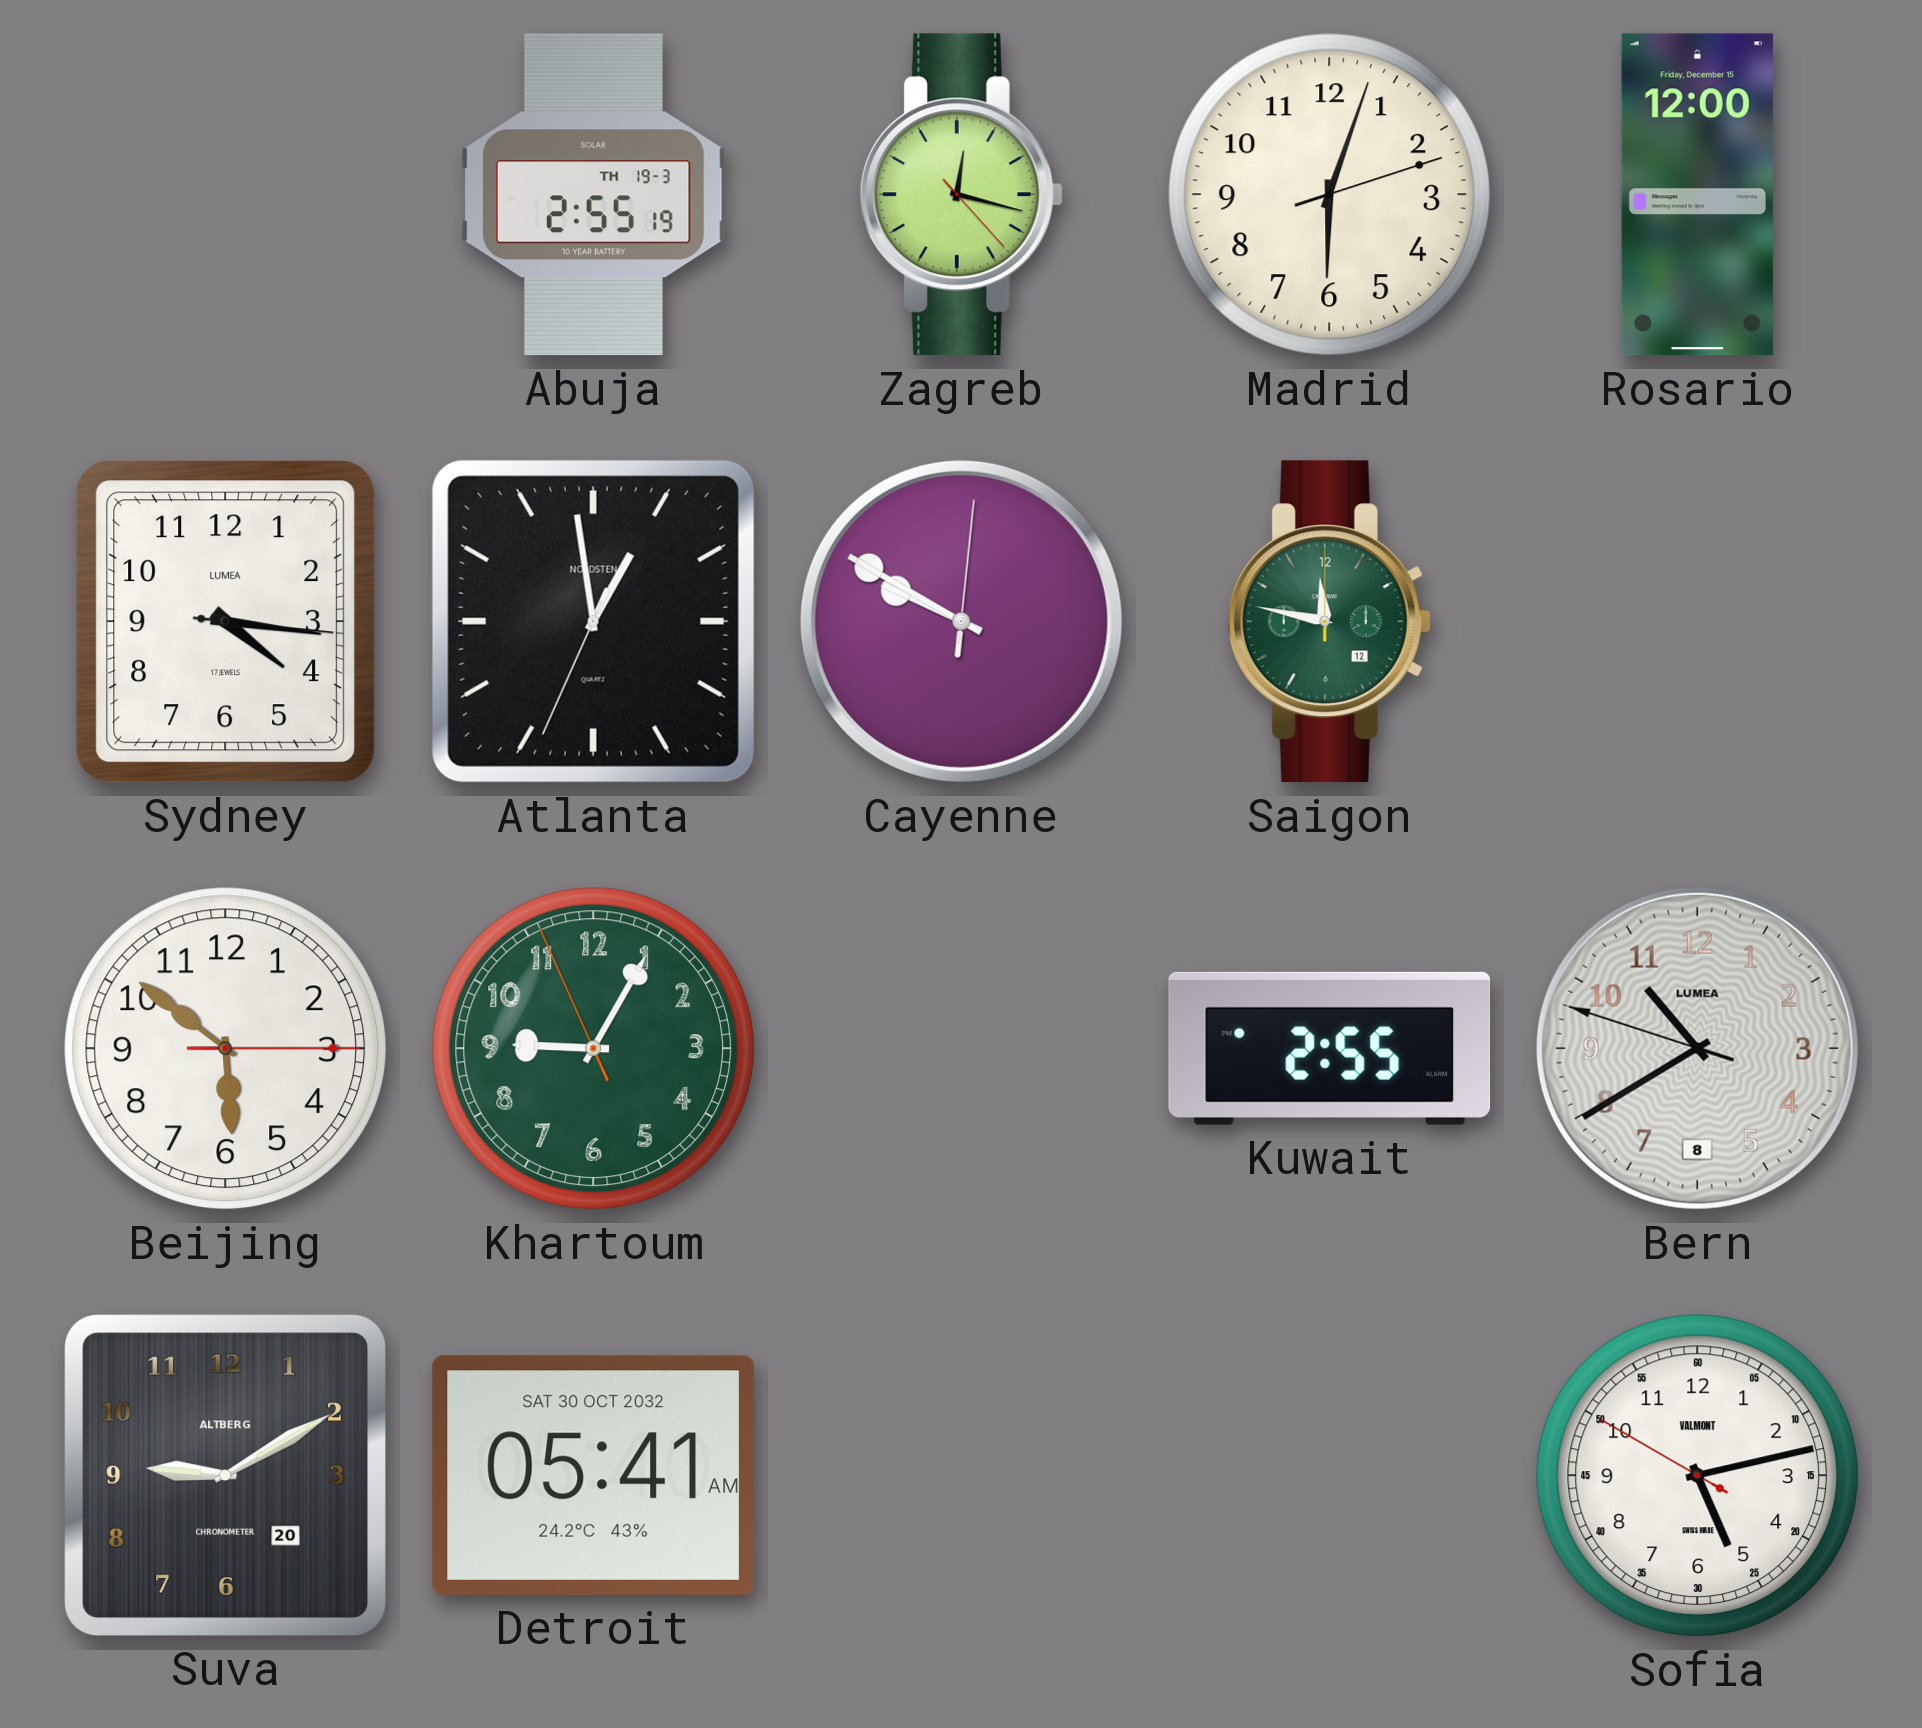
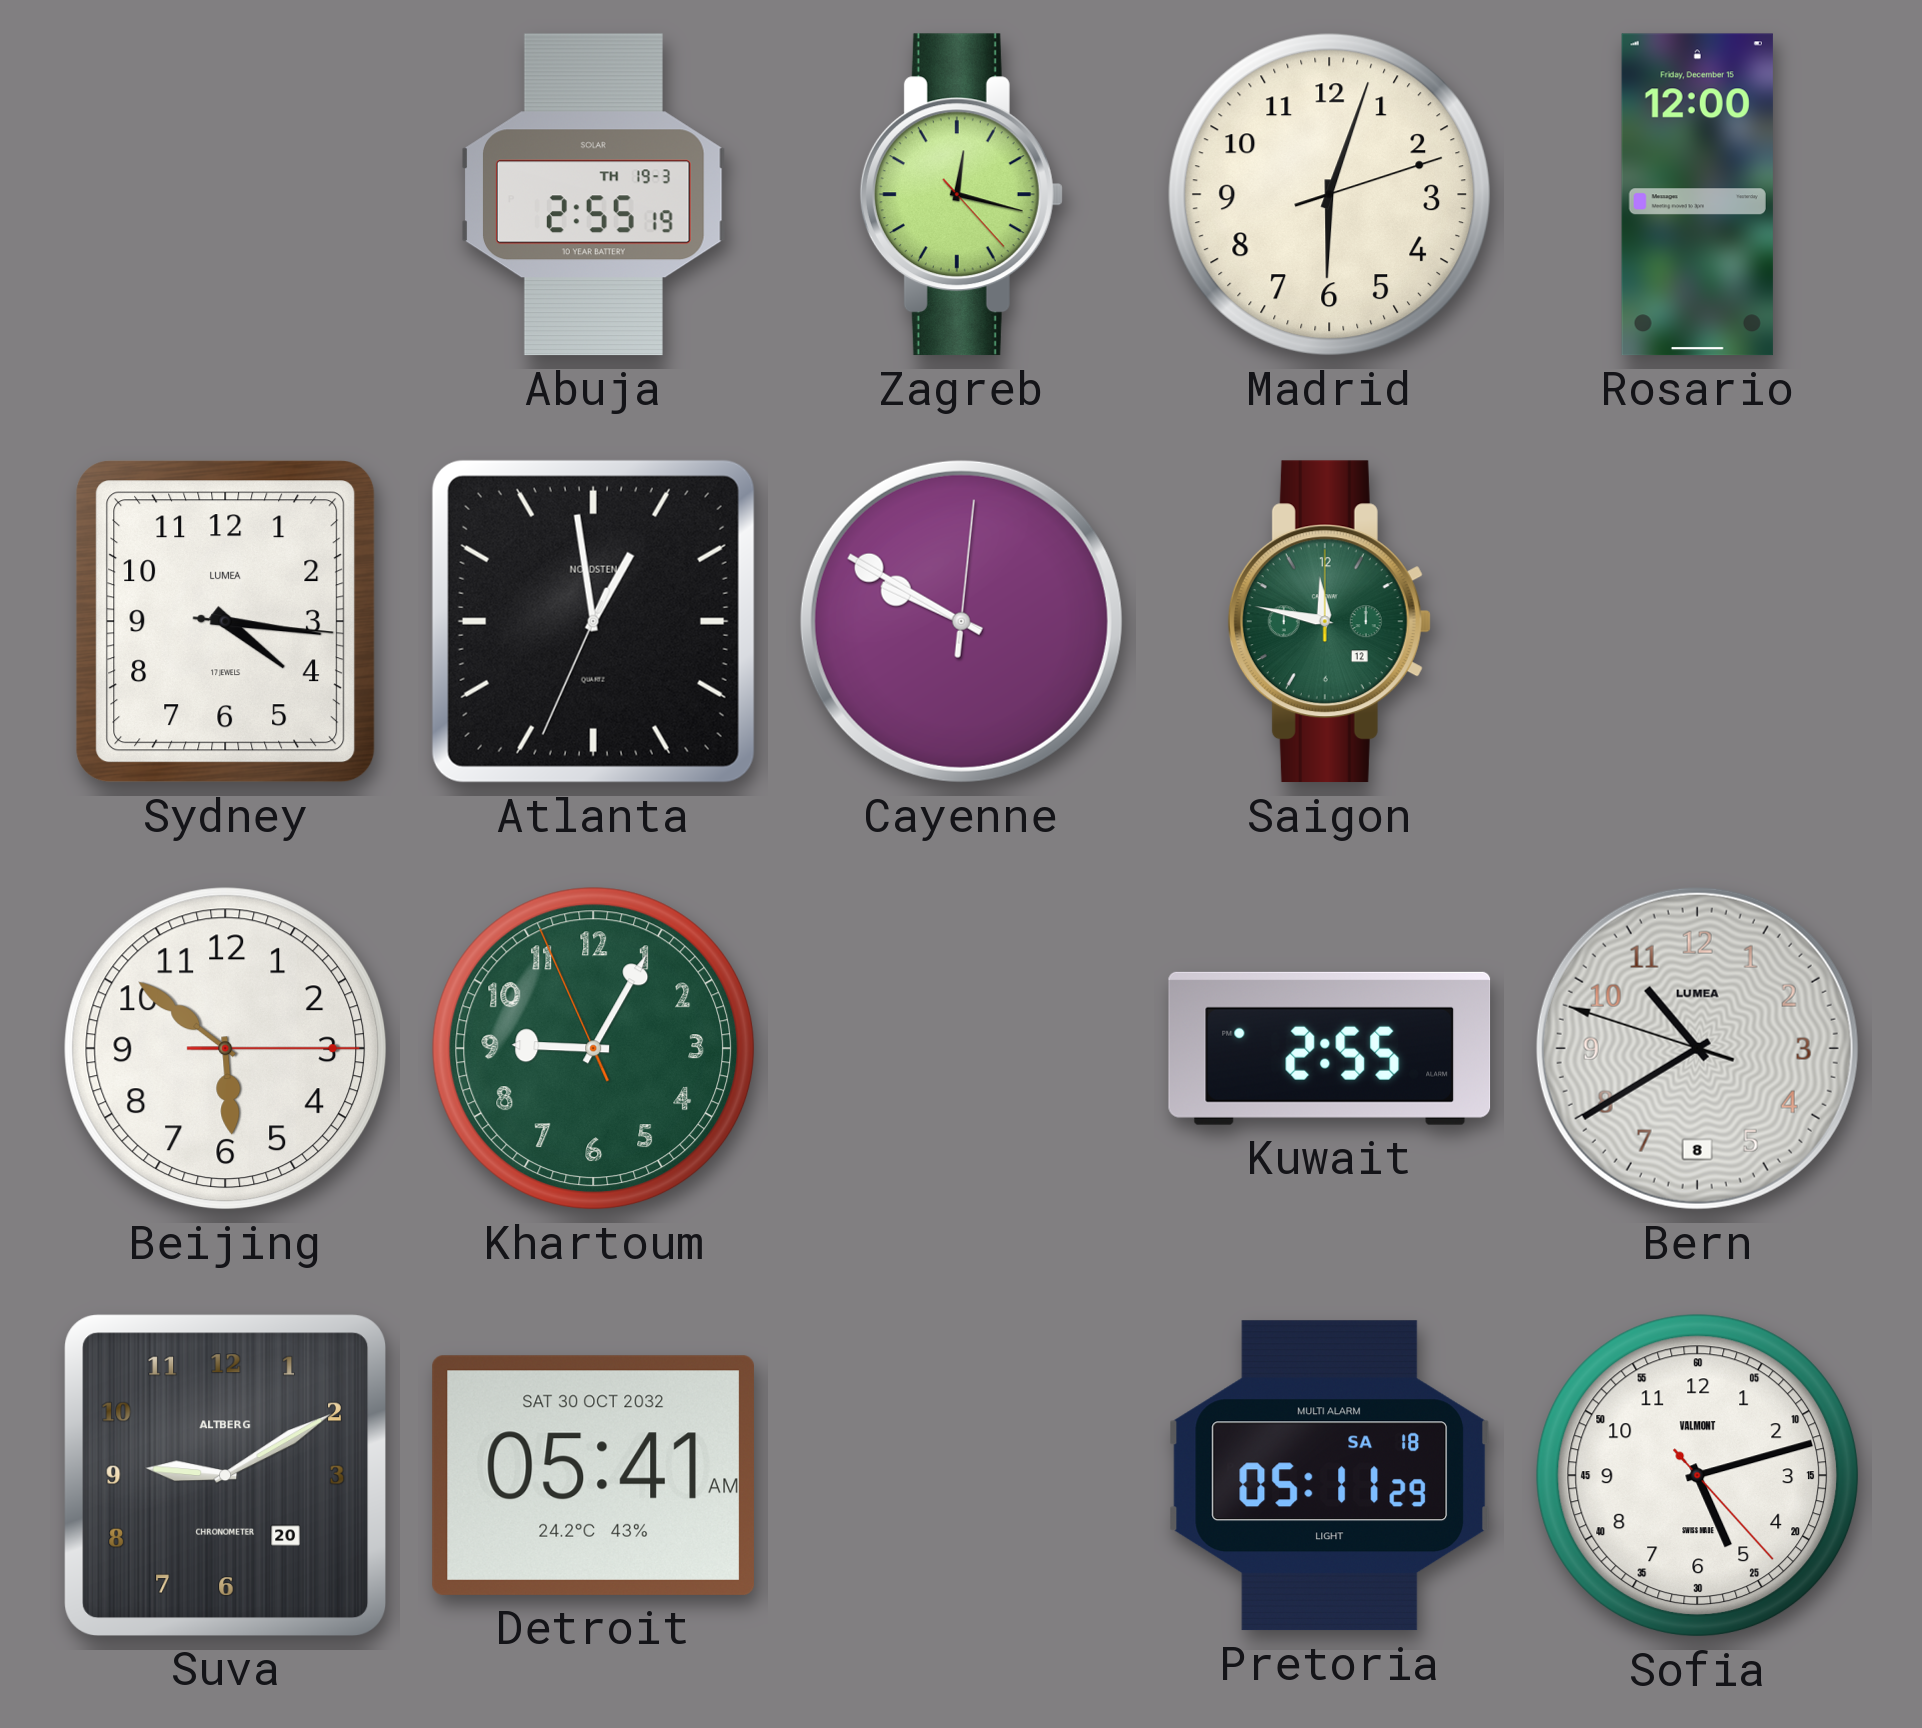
Pretoria: none -> 05:11
Sofia: 5:12:50 -> 5:12:23
